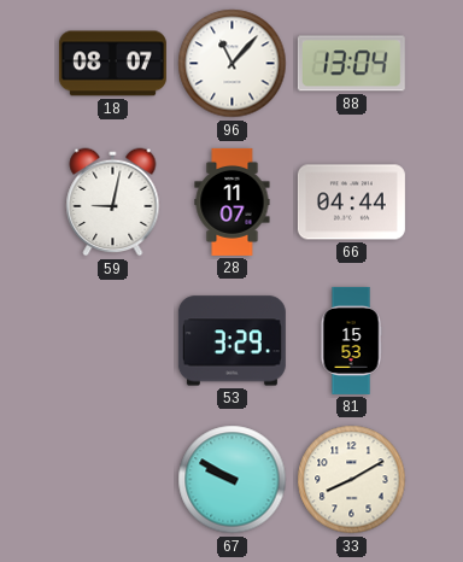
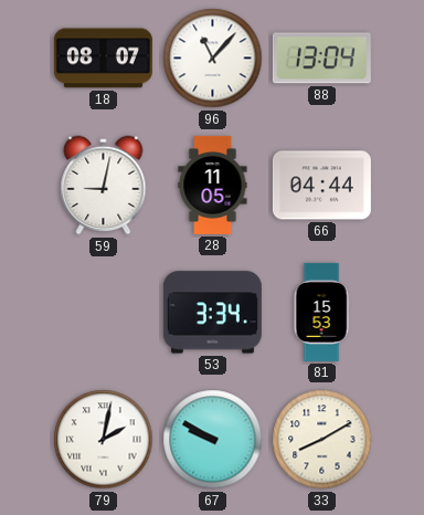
28: 11:07 -> 11:05
53: 3:29 -> 3:34
79: none -> 2:02
